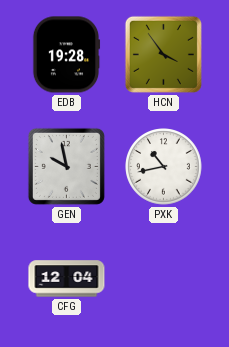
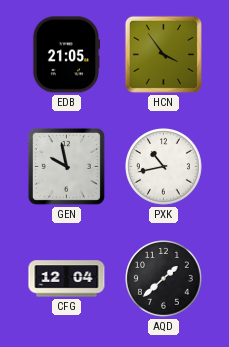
EDB: 19:28 -> 21:05
AQD: none -> 1:38
